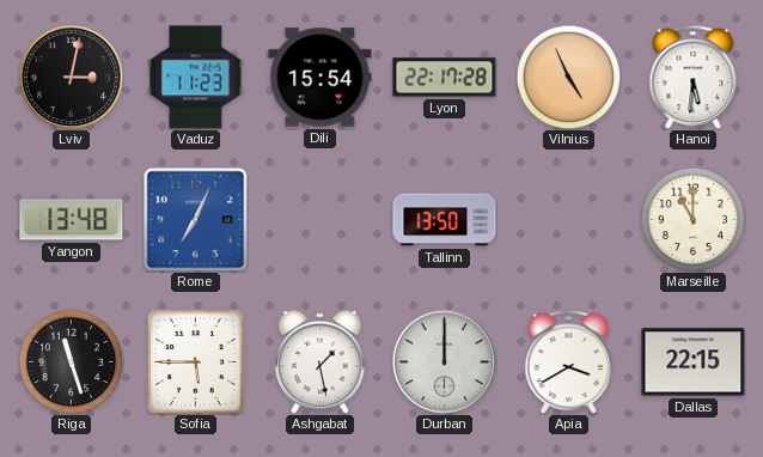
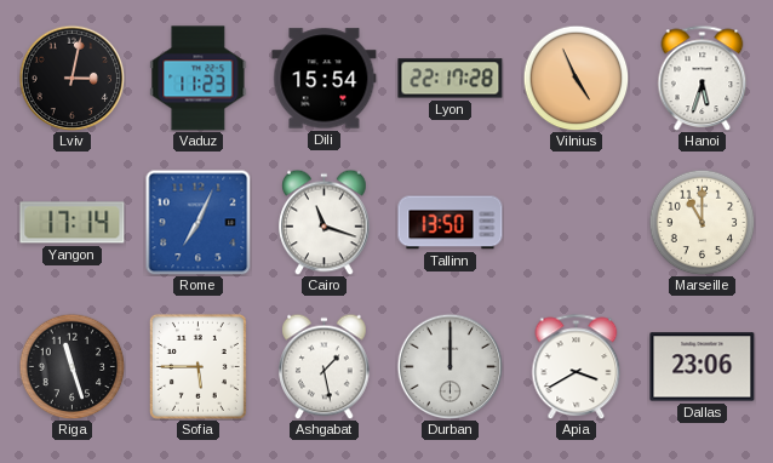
Hanoi: 5:31 -> 5:33
Yangon: 13:48 -> 17:14
Cairo: none -> 11:18
Dallas: 22:15 -> 23:06
